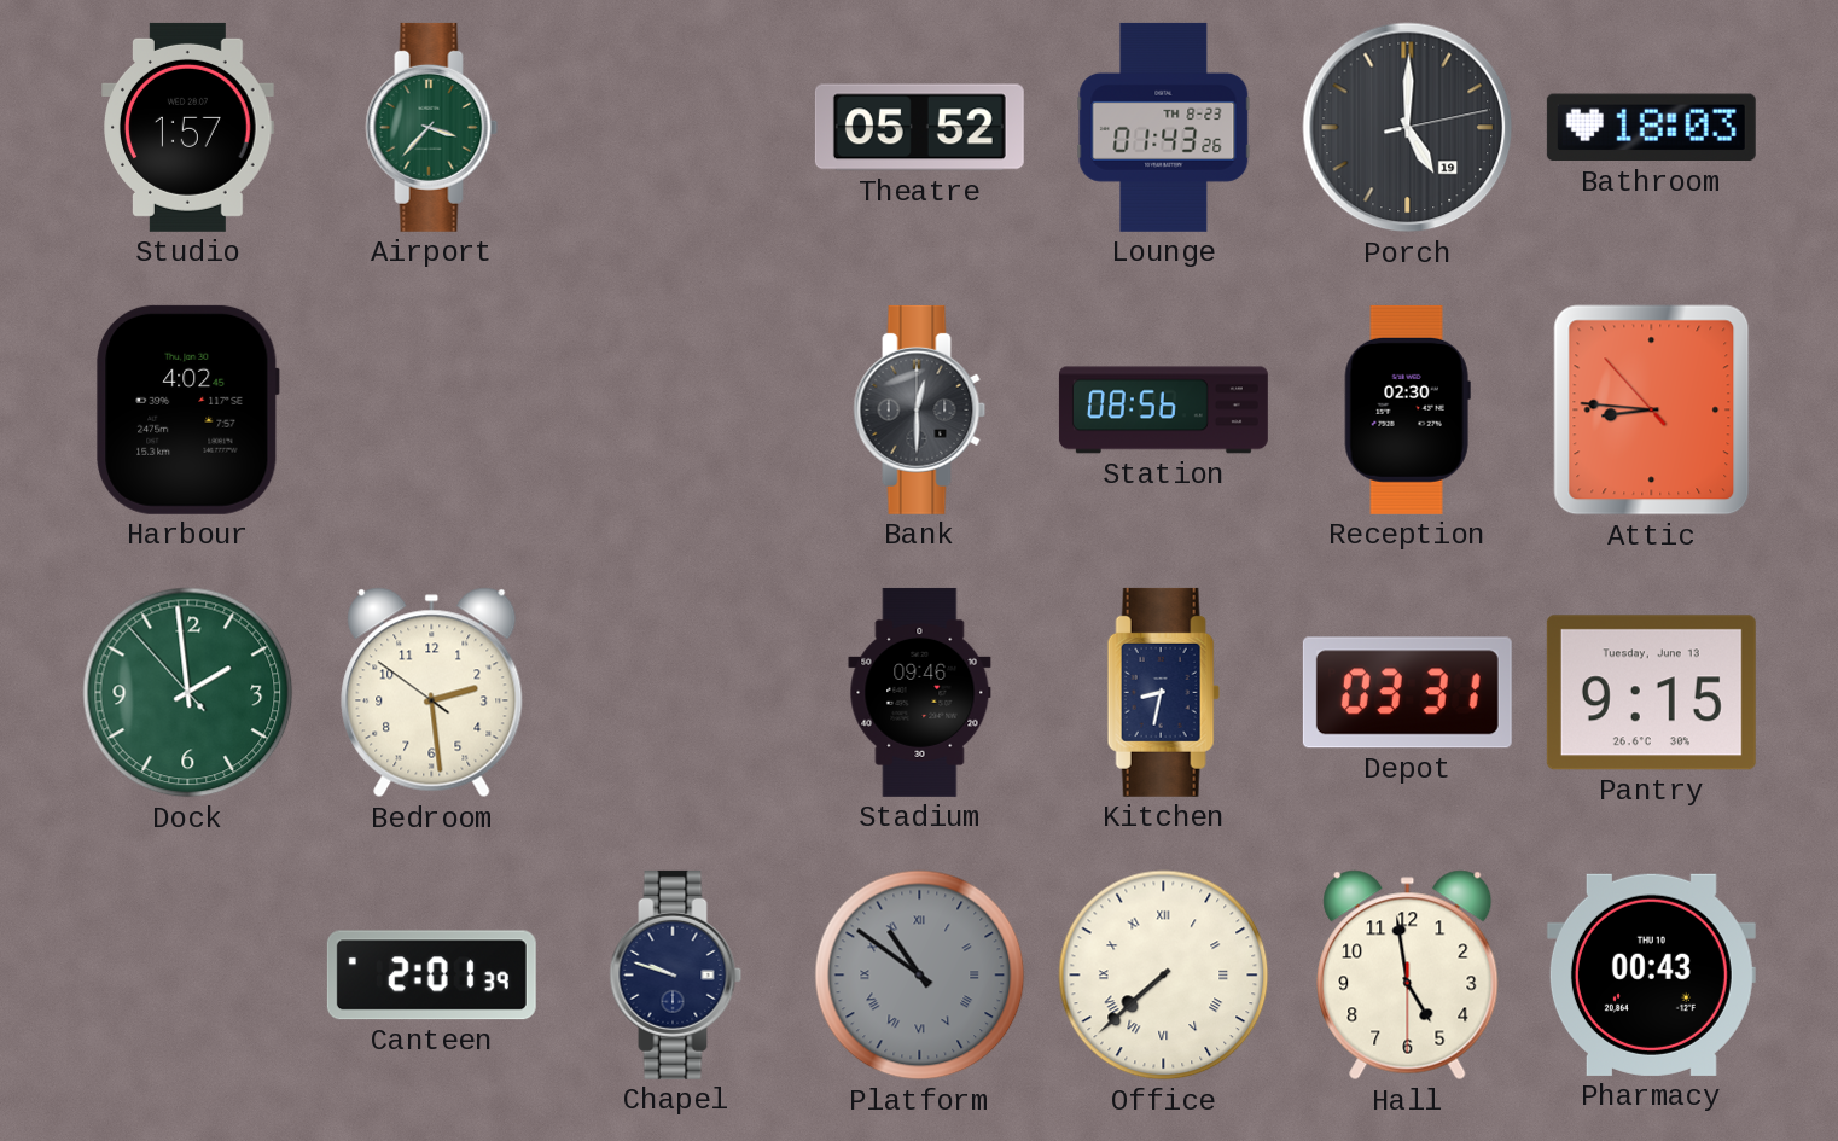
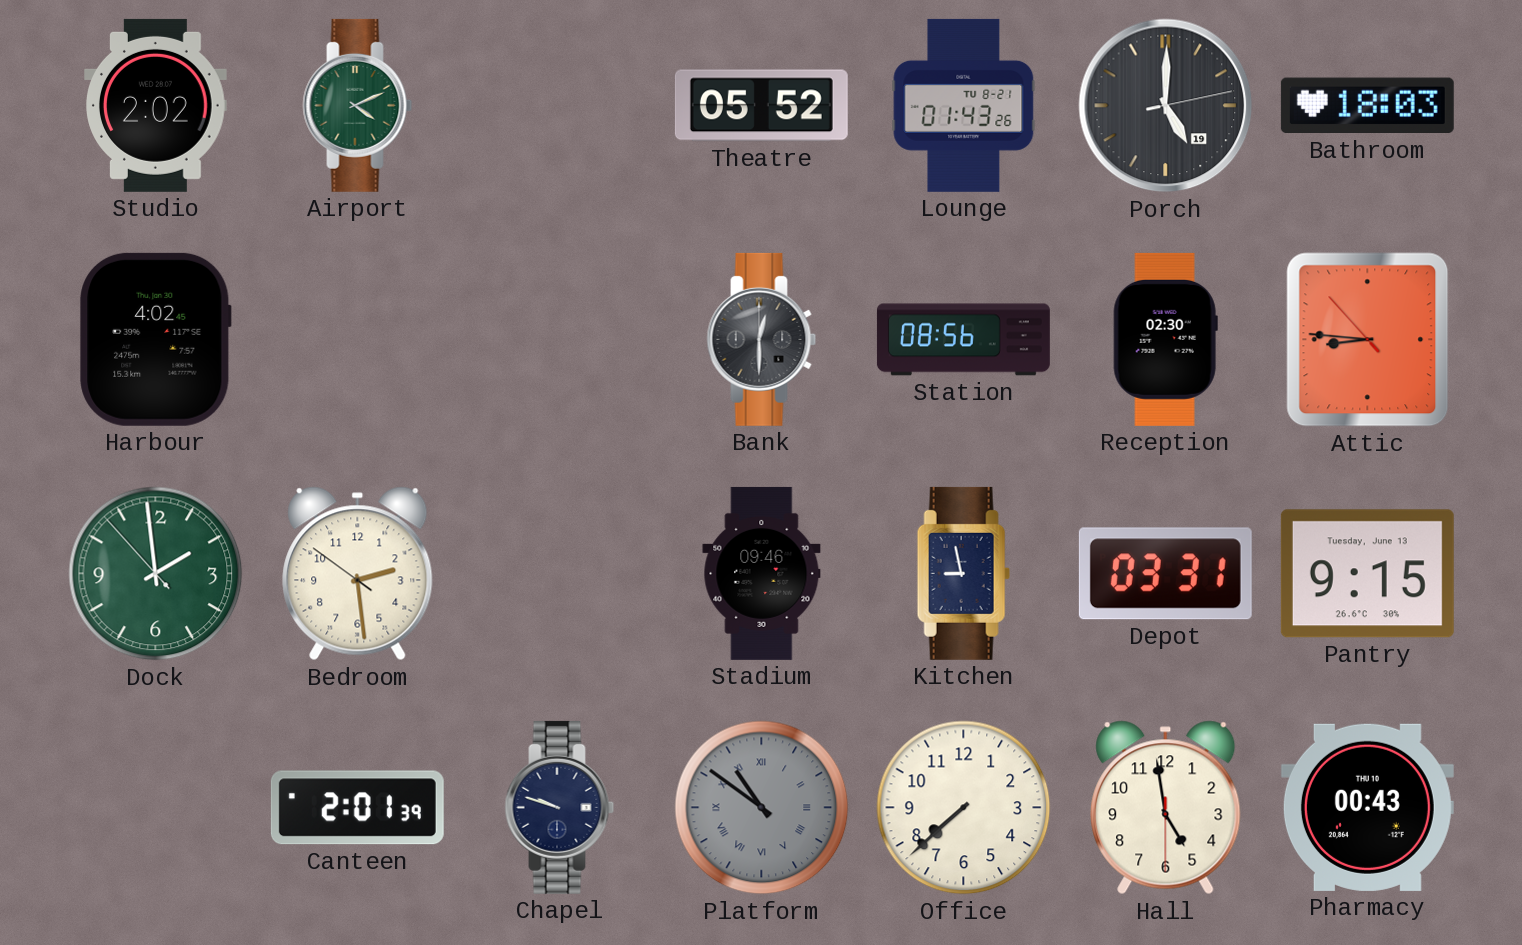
Studio: 1:57 -> 2:02
Airport: 3:37 -> 4:11
Lounge date: TH 8-23 -> TU 8-21
Kitchen: 8:32 -> 8:58
Office numerals: Roman -> Arabic
